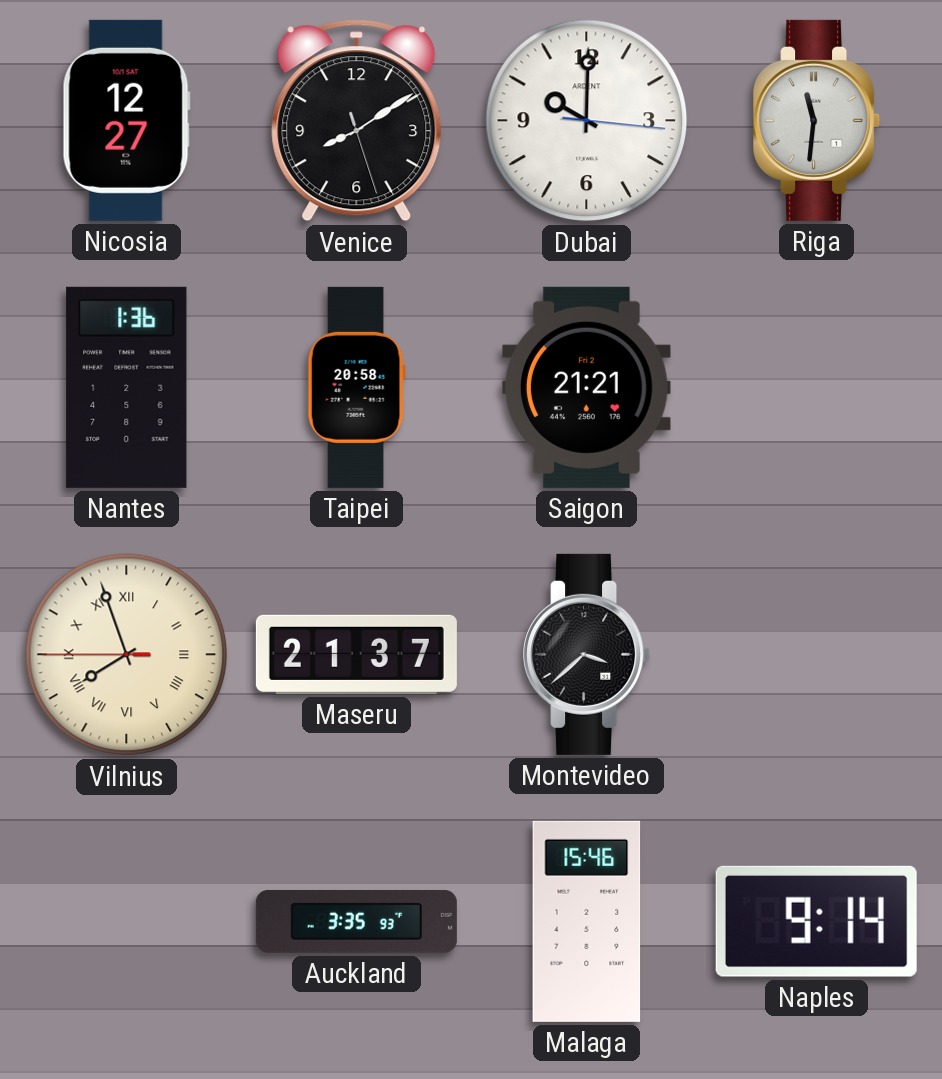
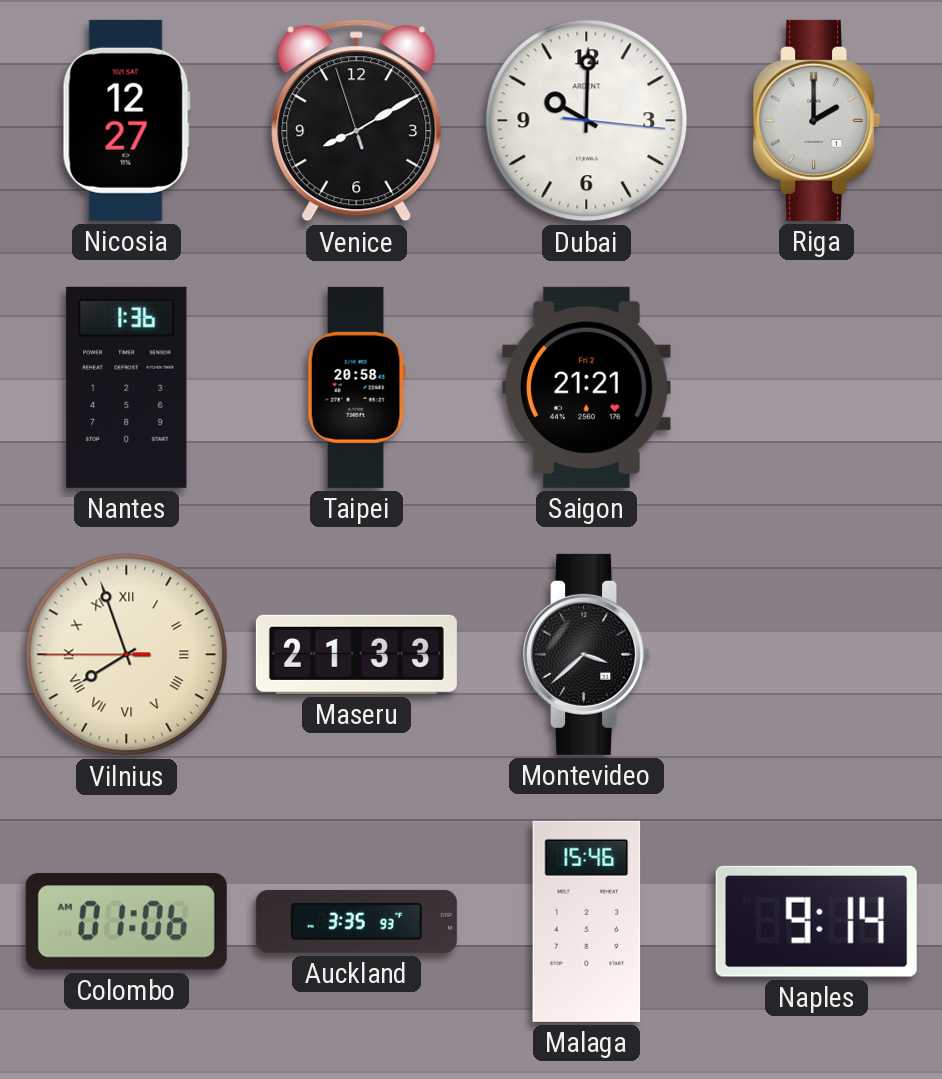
Venice: 8:09:27 -> 8:09:57
Riga: 11:31 -> 2:00
Maseru: 21:37 -> 21:33
Colombo: none -> 01:06
